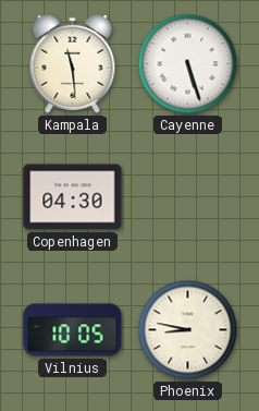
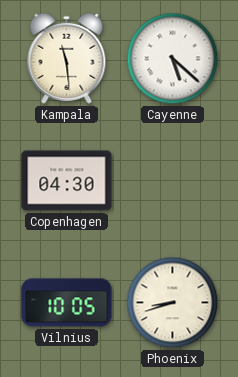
Cayenne: 5:27 -> 5:22
Phoenix: 8:47 -> 8:42
